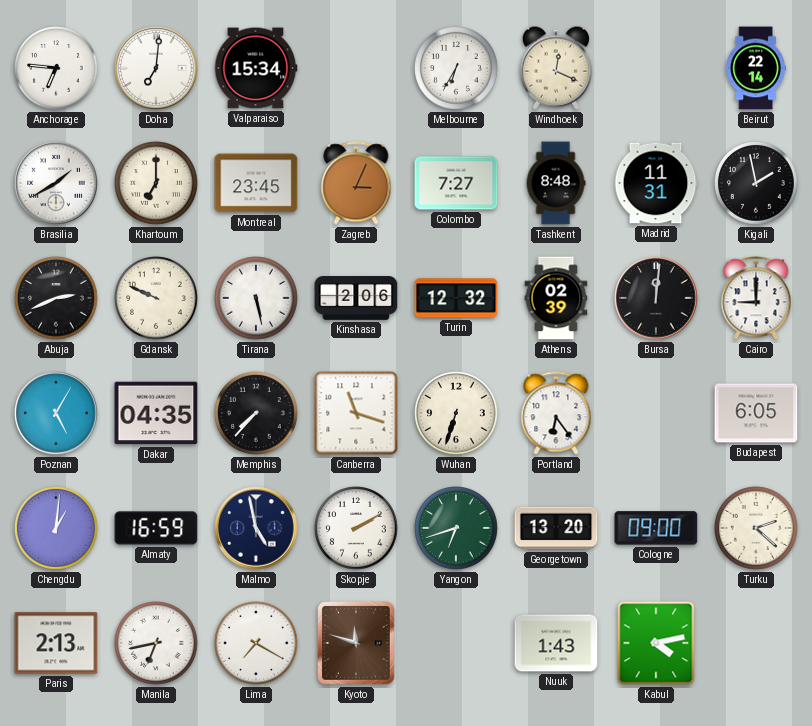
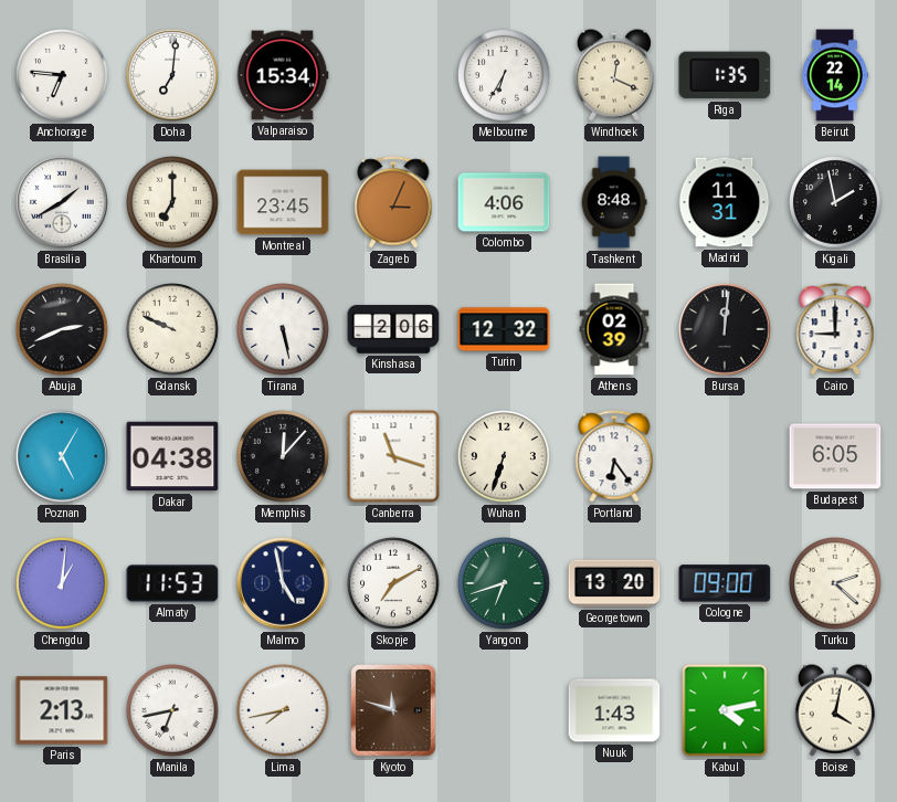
Riga: none -> 1:35
Colombo: 7:27 -> 4:06
Dakar: 04:35 -> 04:38
Memphis: 7:37 -> 12:07
Almaty: 16:59 -> 11:53
Skopje: 2:10 -> 7:10
Lima: 7:20 -> 7:43
Boise: none -> 4:02
